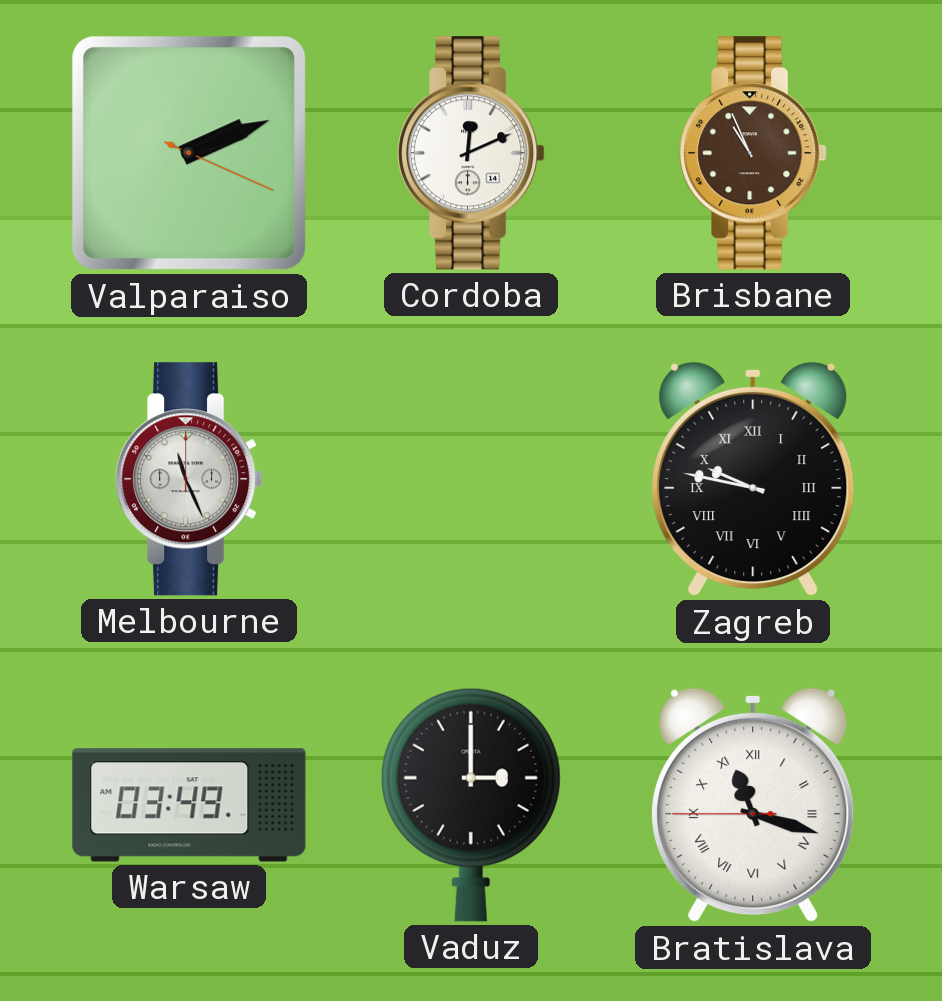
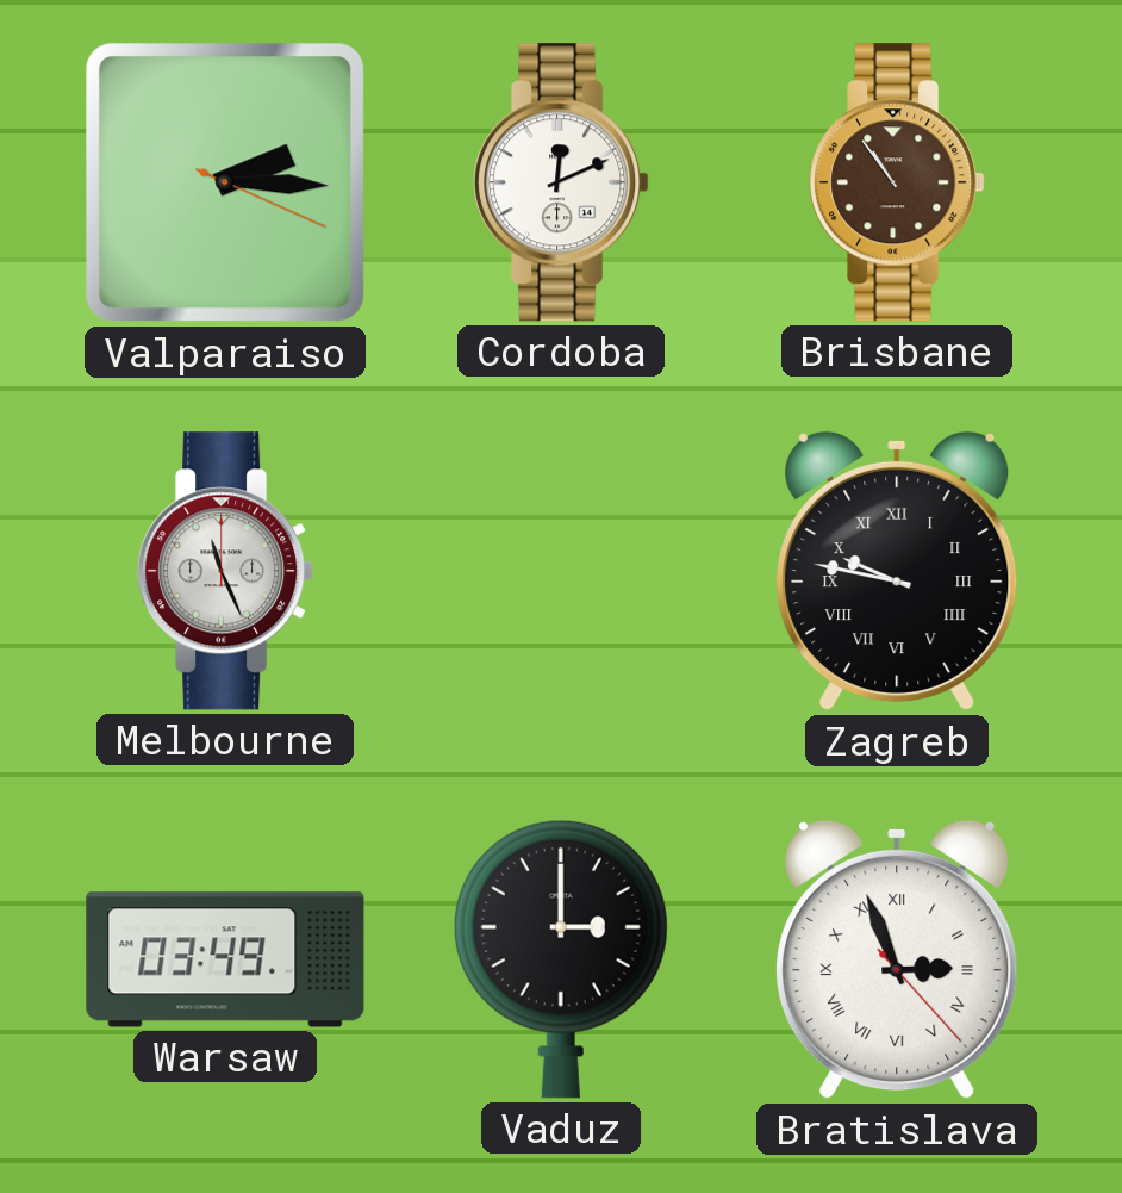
Valparaiso: 2:11 -> 2:15
Brisbane: 10:56 -> 10:54
Bratislava: 11:17 -> 2:56
